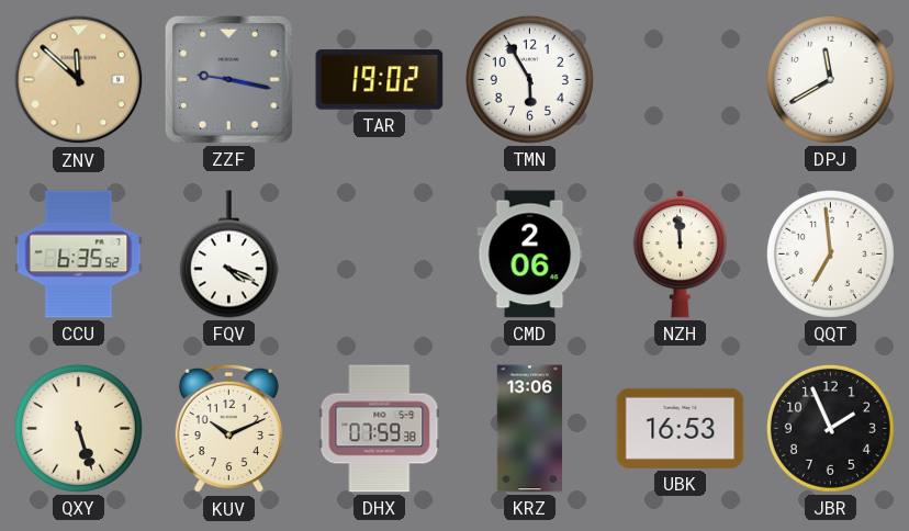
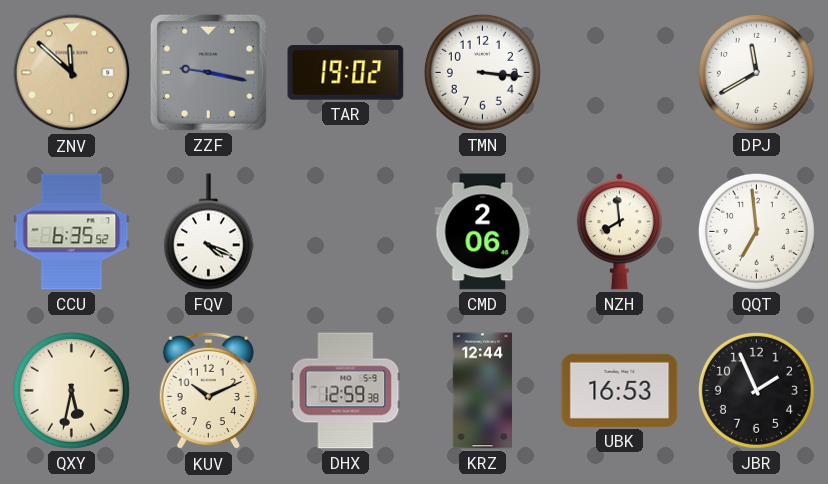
TMN: 5:55 -> 3:16
NZH: 11:59 -> 7:59
QXY: 5:27 -> 5:32
DHX: 07:59 -> 12:59
KRZ: 13:06 -> 12:44
